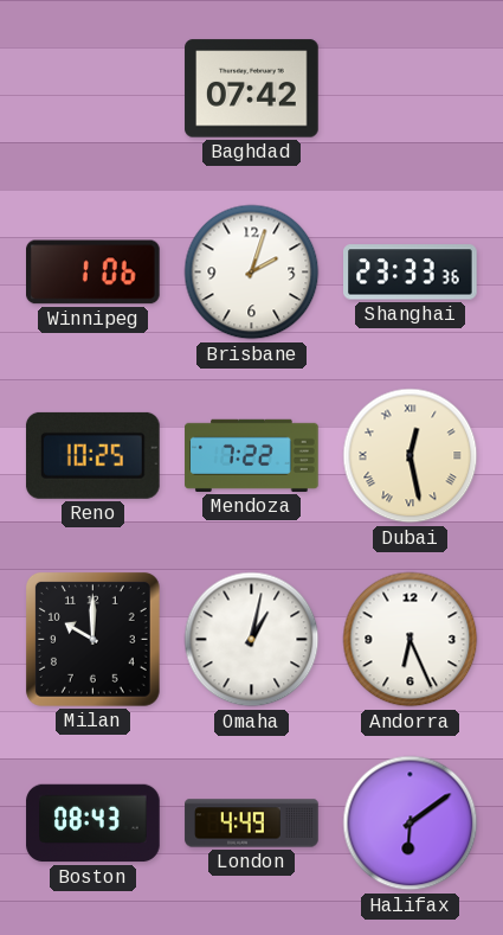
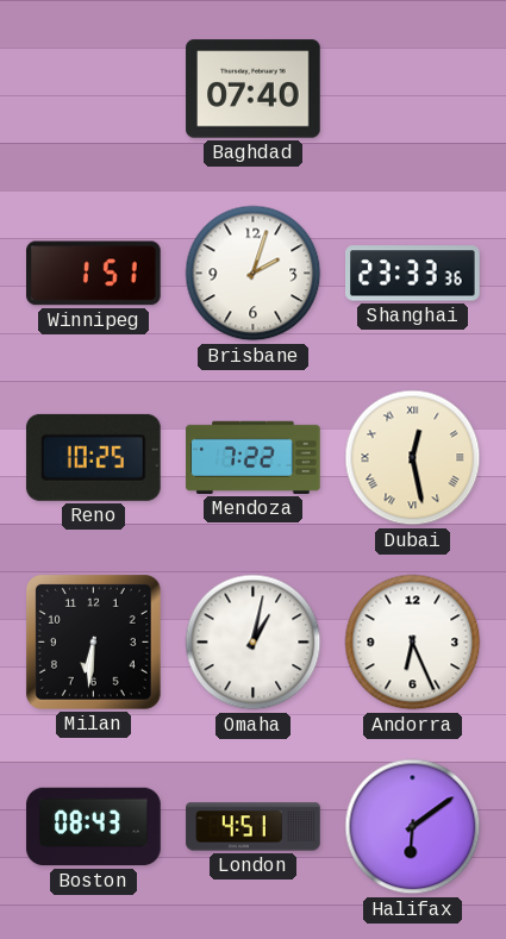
Baghdad: 07:42 -> 07:40
Winnipeg: 1:06 -> 1:51
Milan: 10:00 -> 6:31
London: 4:49 -> 4:51
